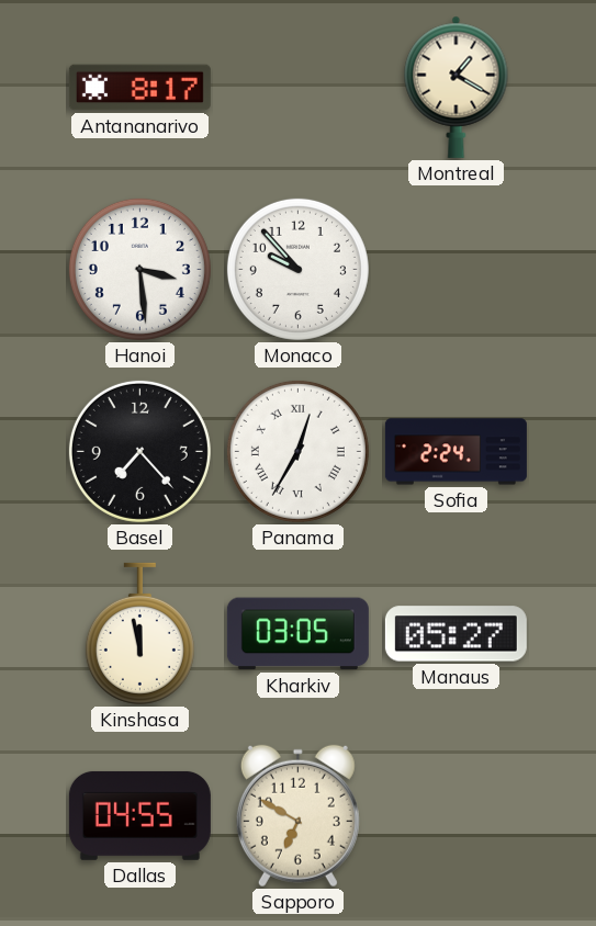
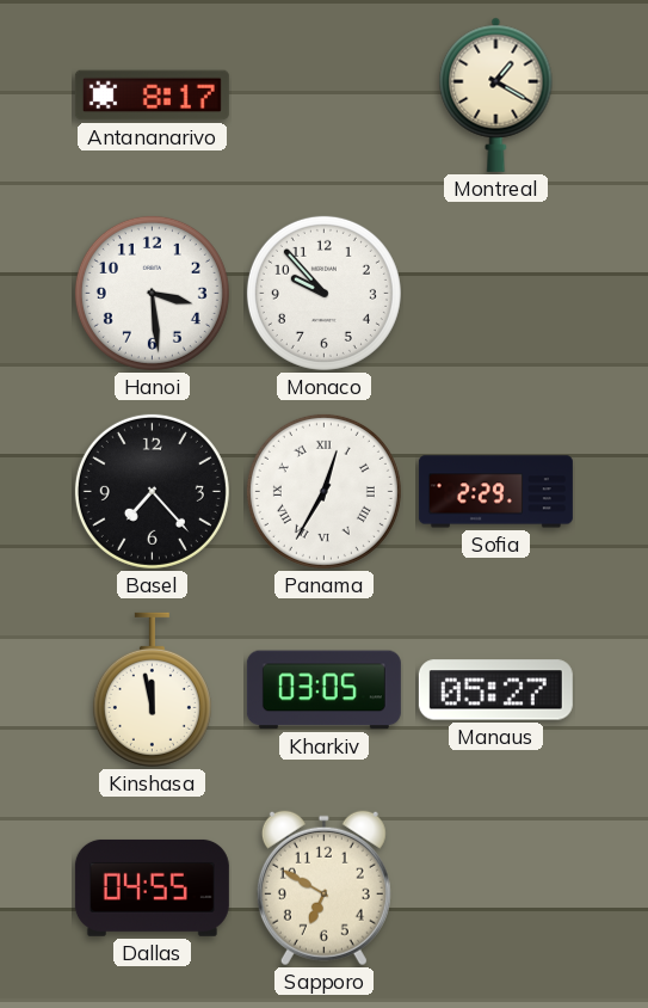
Sofia: 2:24 -> 2:29
